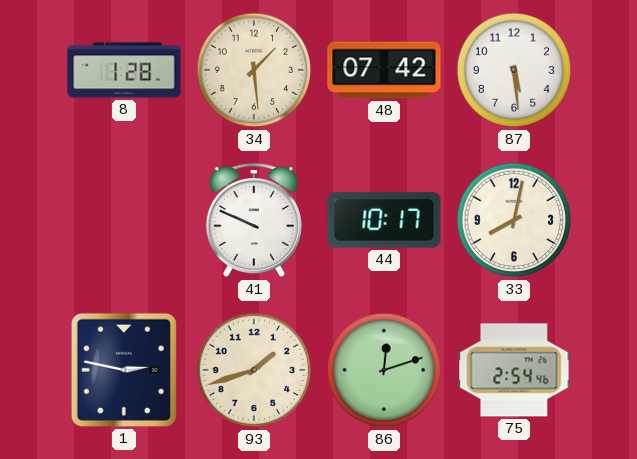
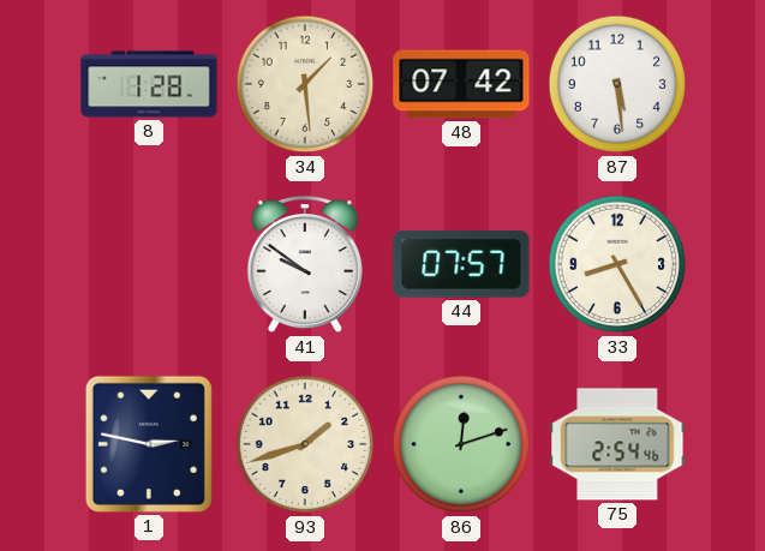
41: 9:49 -> 9:51
44: 10:17 -> 07:57
33: 8:02 -> 8:25
